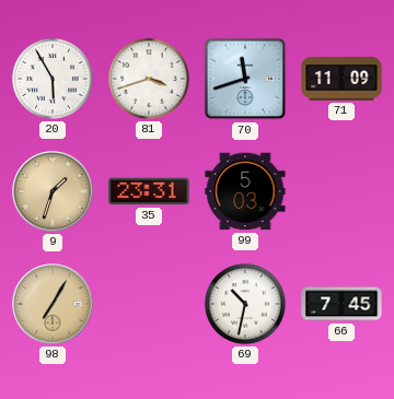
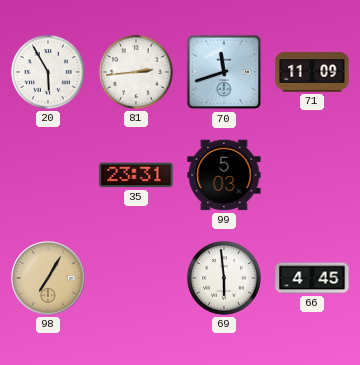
81: 3:42 -> 2:44
9: 1:33 -> none
69: 10:32 -> 5:59
66: 7:45 -> 4:45
